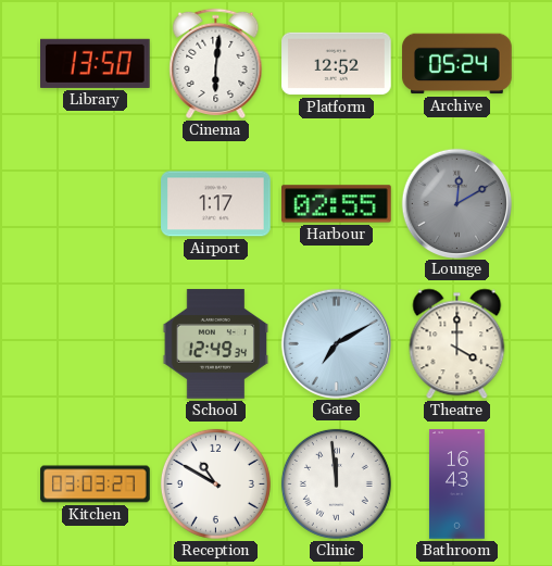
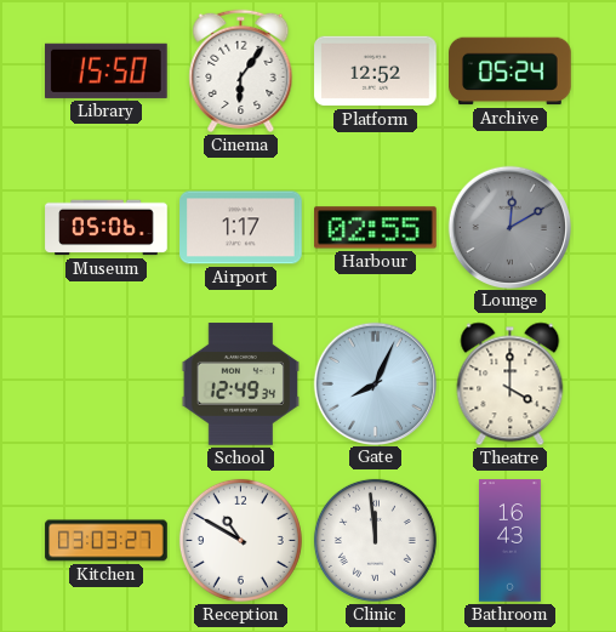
Library: 13:50 -> 15:50
Cinema: 6:01 -> 6:06
Museum: none -> 05:06
Gate: 7:10 -> 8:04
